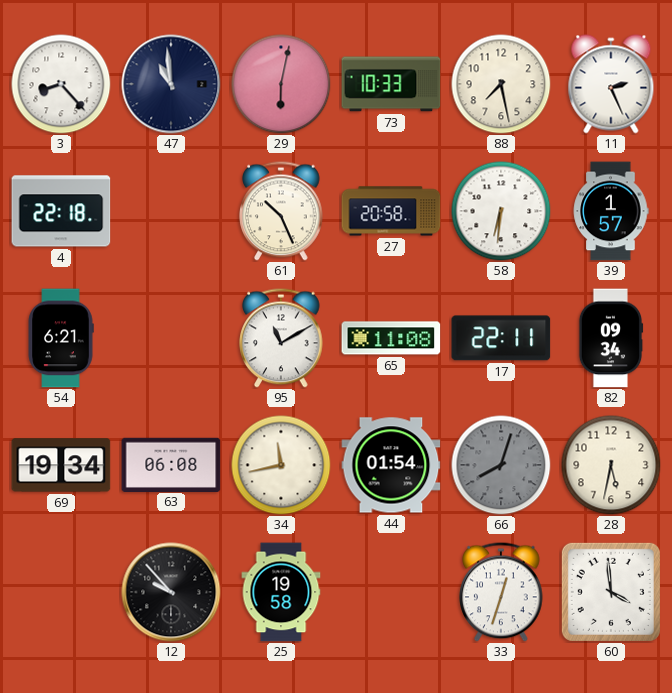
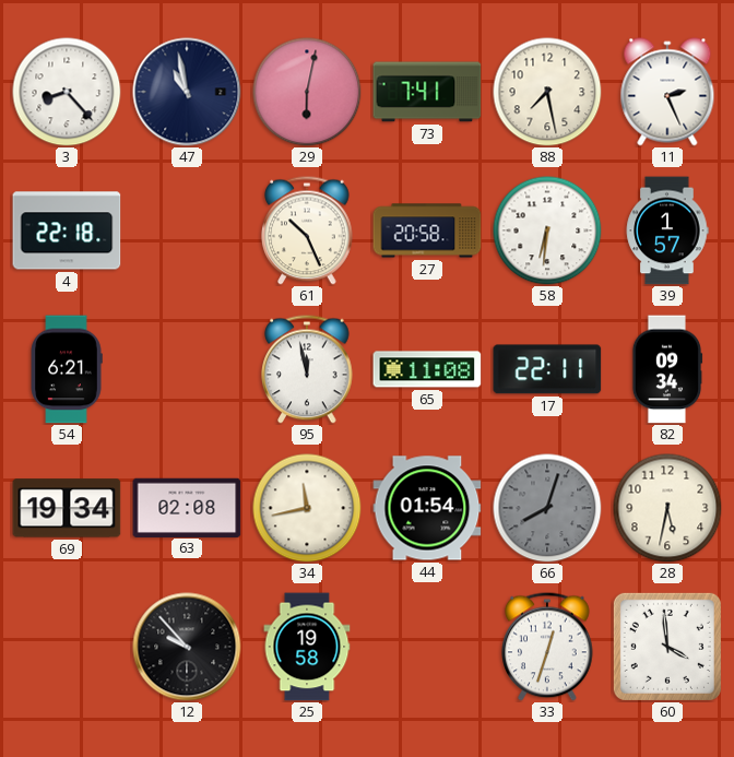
47: 10:59 -> 10:58
73: 10:33 -> 7:41
95: 11:10 -> 11:58
63: 06:08 -> 02:08
